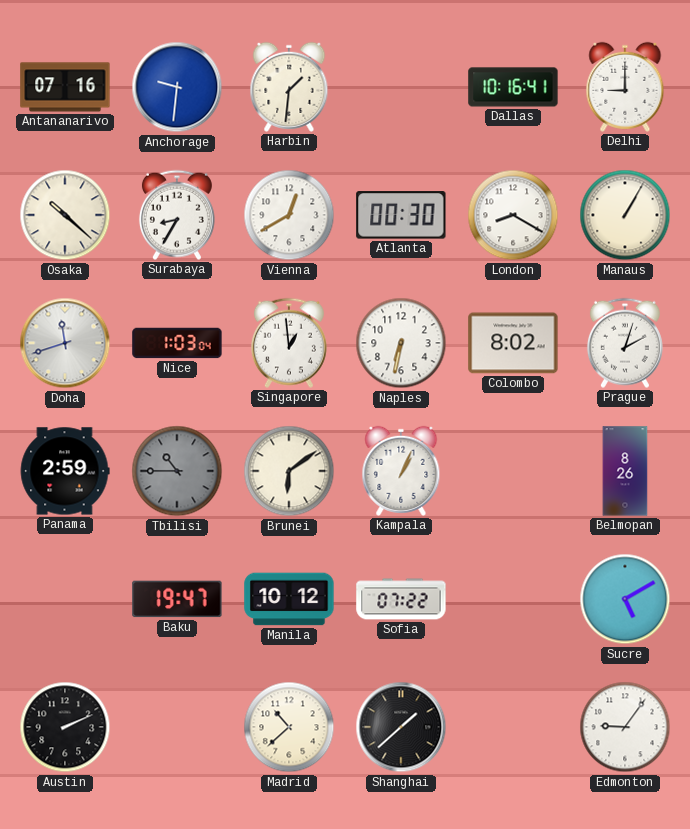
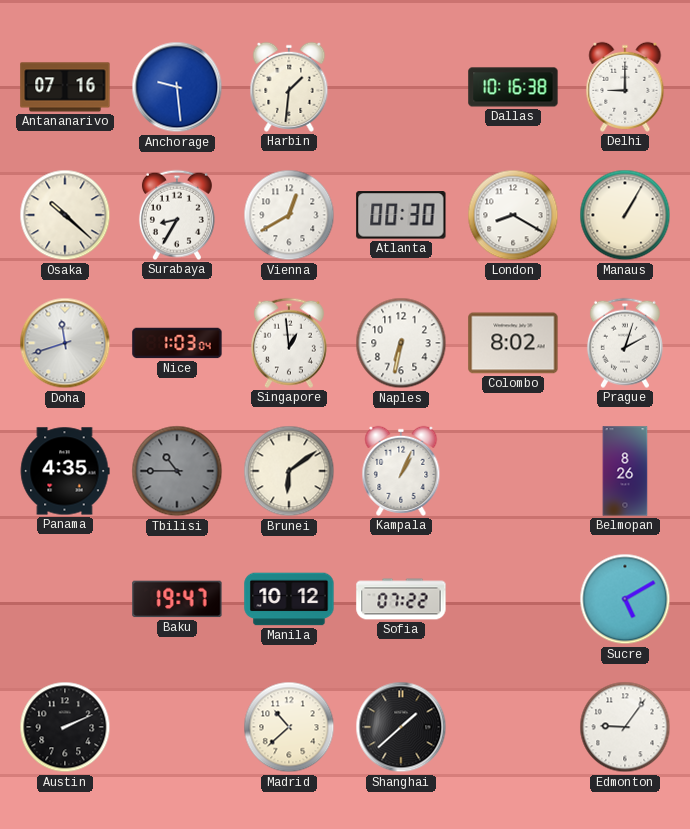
Anchorage: 9:31 -> 9:29
Dallas: 10:16:41 -> 10:16:38
Panama: 2:59 -> 4:35
